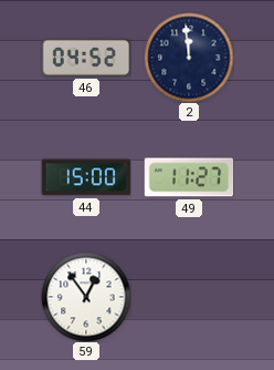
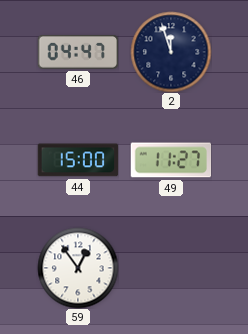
46: 04:52 -> 04:47
2: 11:59 -> 11:57
